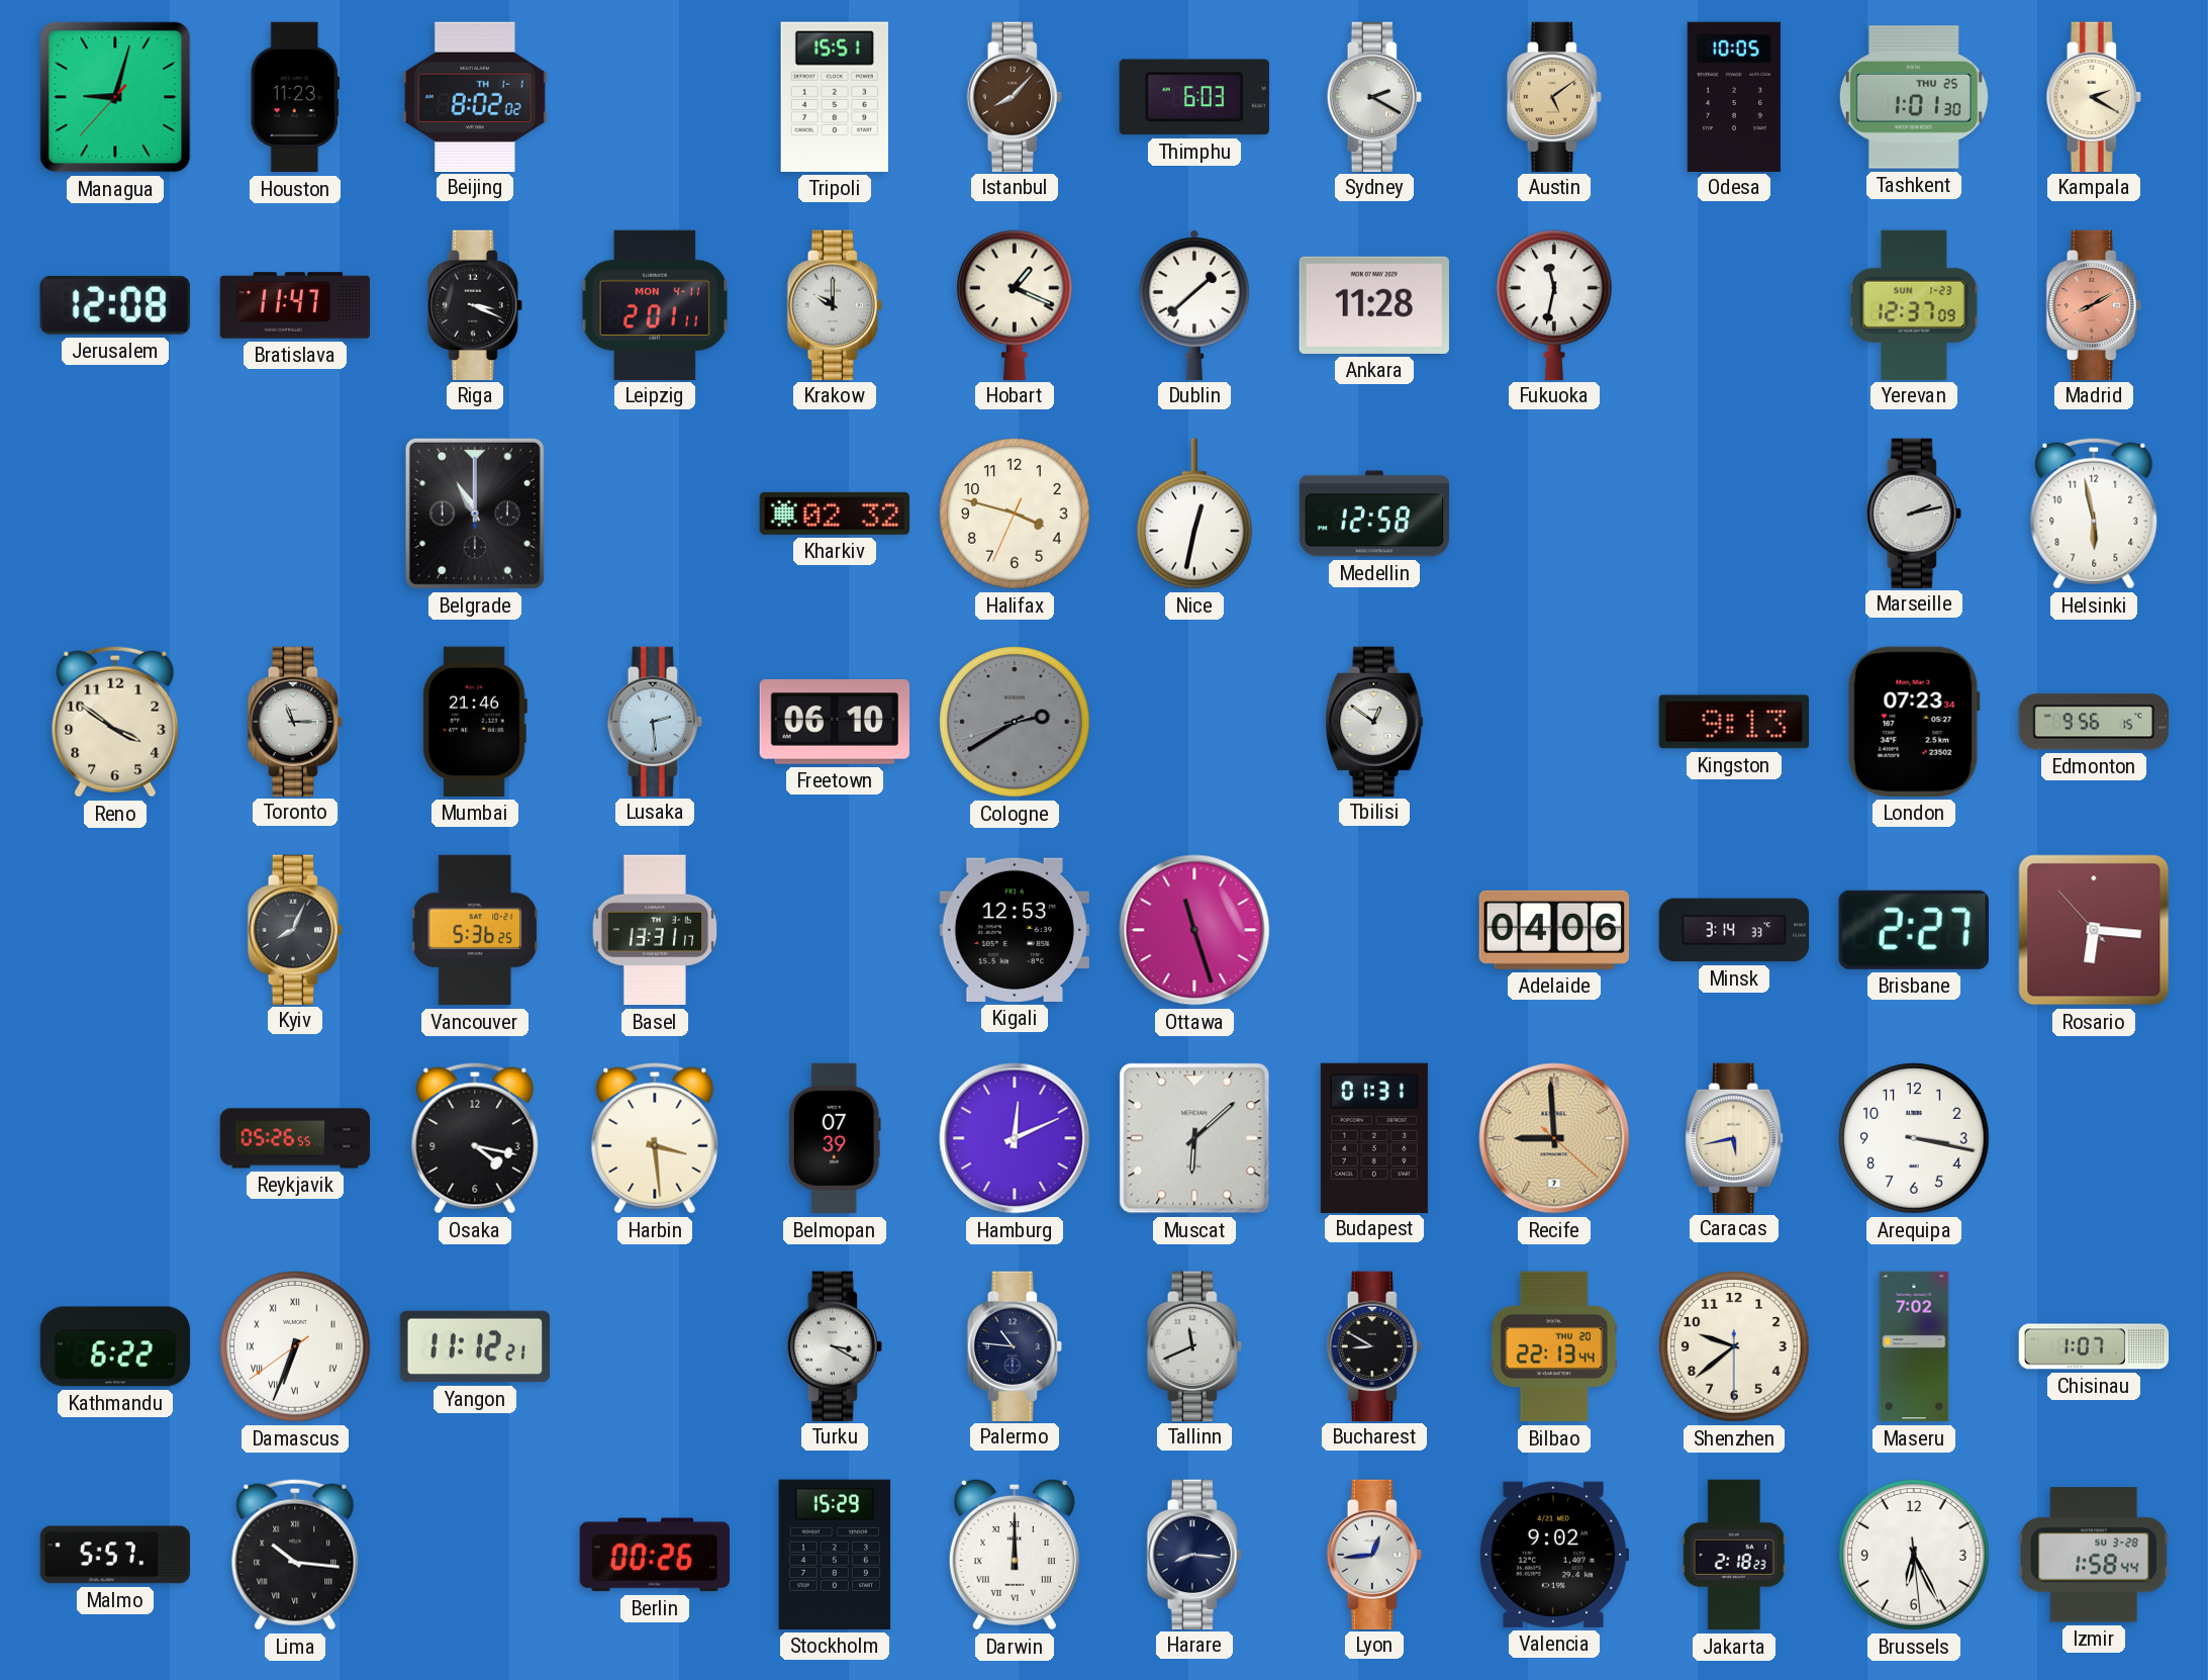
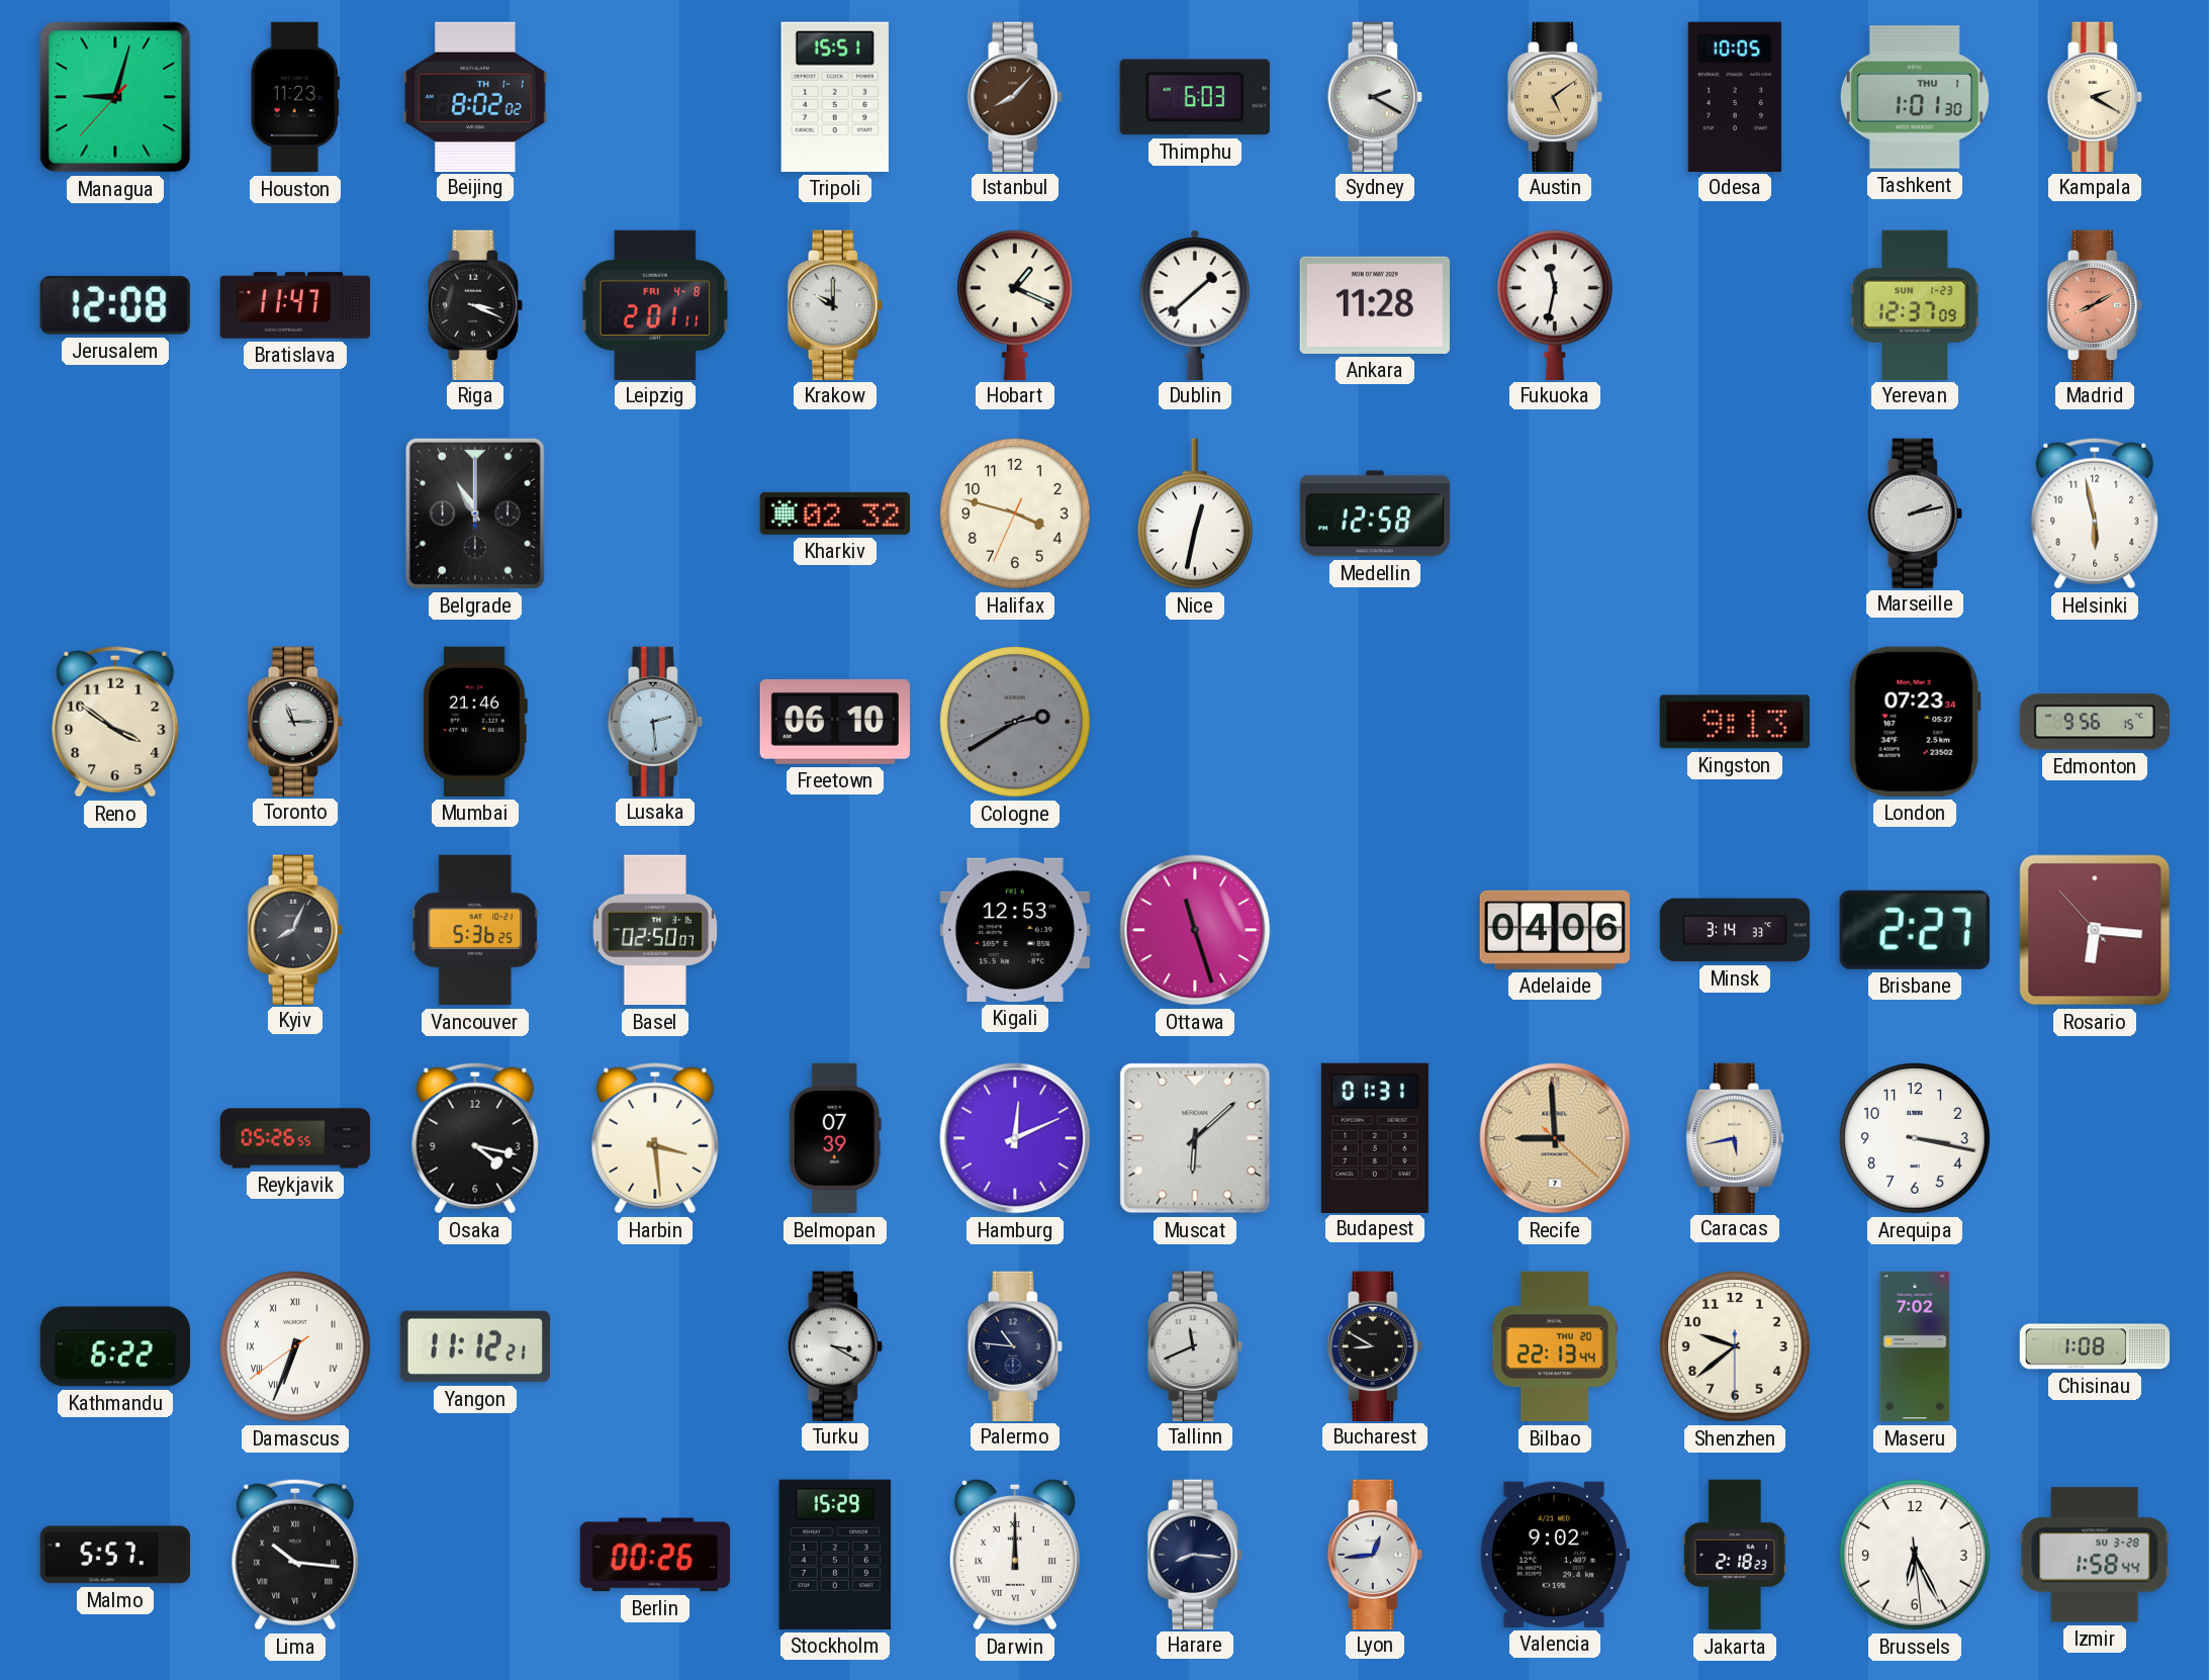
Tashkent date: THU 25 -> THU 1
Leipzig date: MON 4-11 -> FRI 4-8
Tbilisi: 12:51 -> none
Basel: 13:31 -> 02:50
Chisinau: 1:07 -> 1:08
